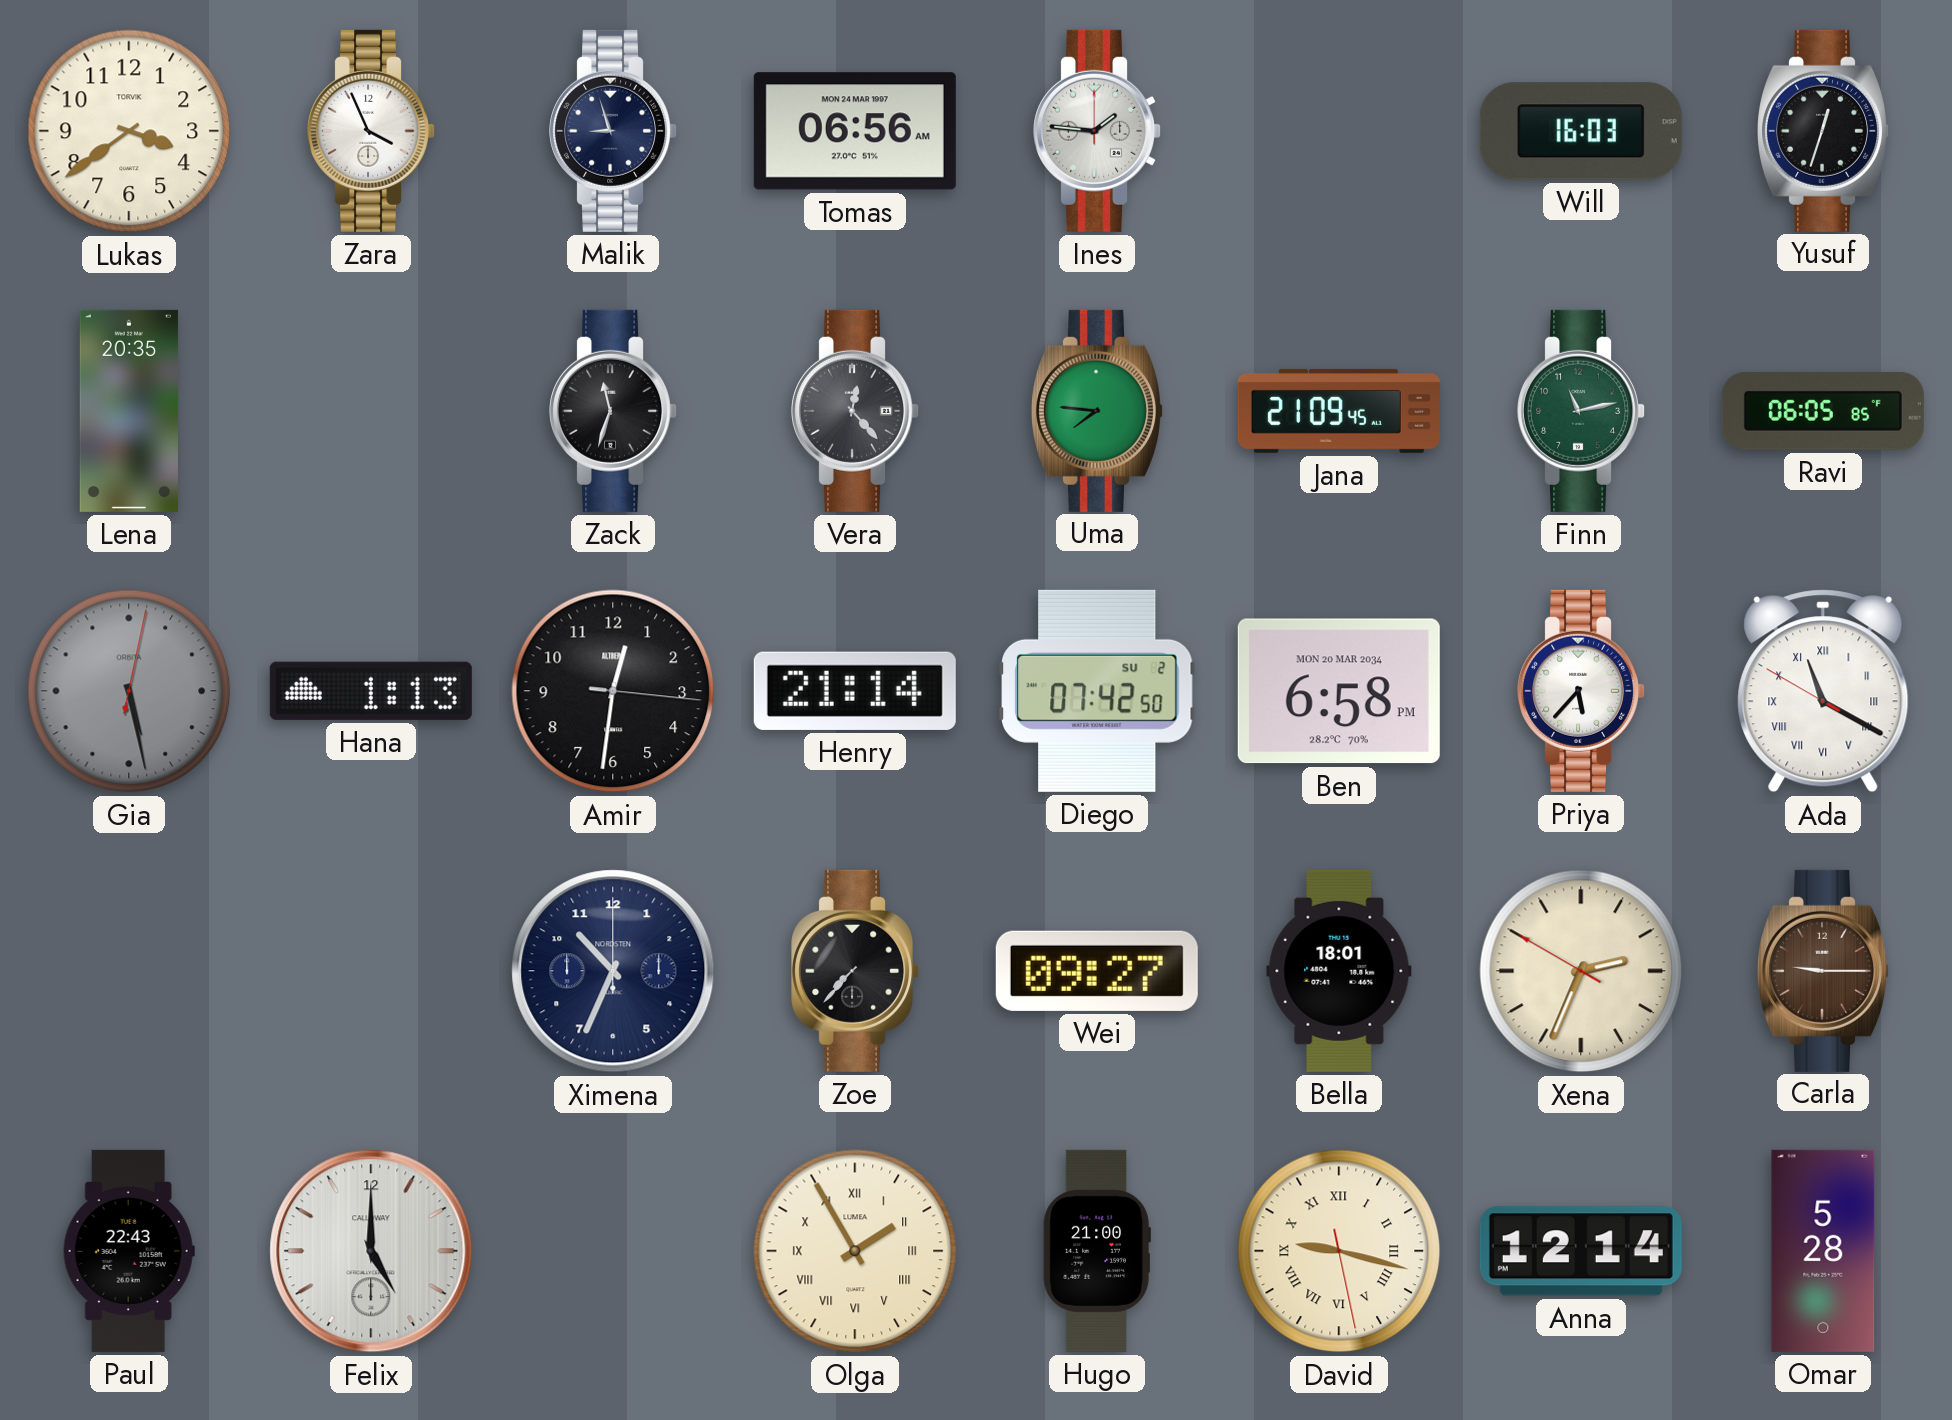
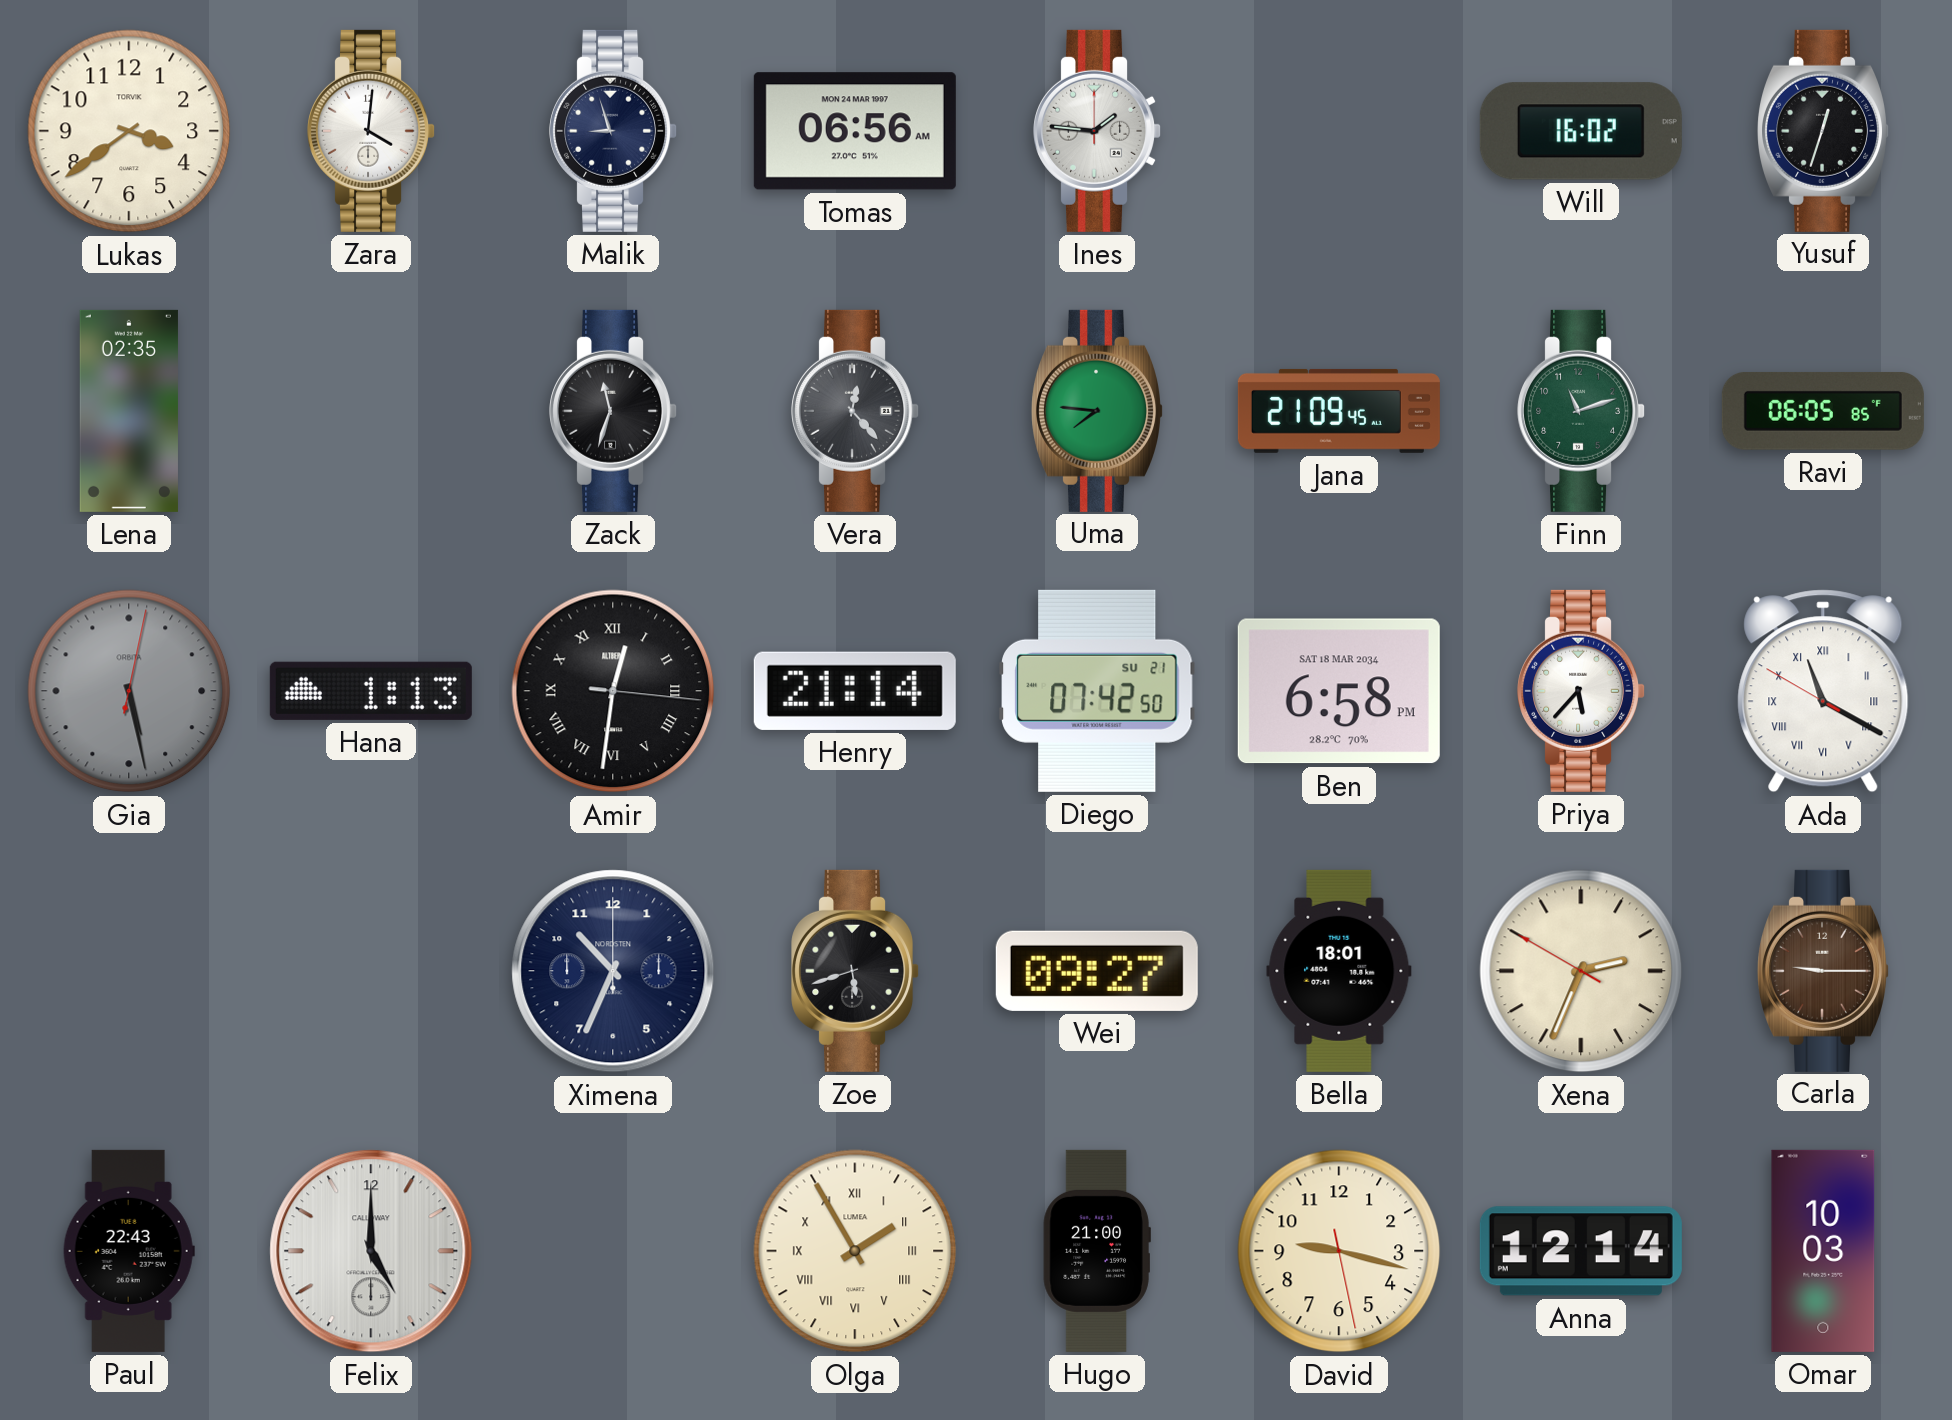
Zara: 3:56 -> 4:01
Will: 16:03 -> 16:02
Lena: 20:35 -> 02:35
Finn: 11:13 -> 11:12
Amir numerals: Arabic -> Roman
Diego date: SU 2 -> SU 21
Ben date: MON 20 MAR 2034 -> SAT 18 MAR 2034
Zoe: 7:37 -> 5:42
David numerals: Roman -> Arabic
Omar: 5:28 -> 10:03
